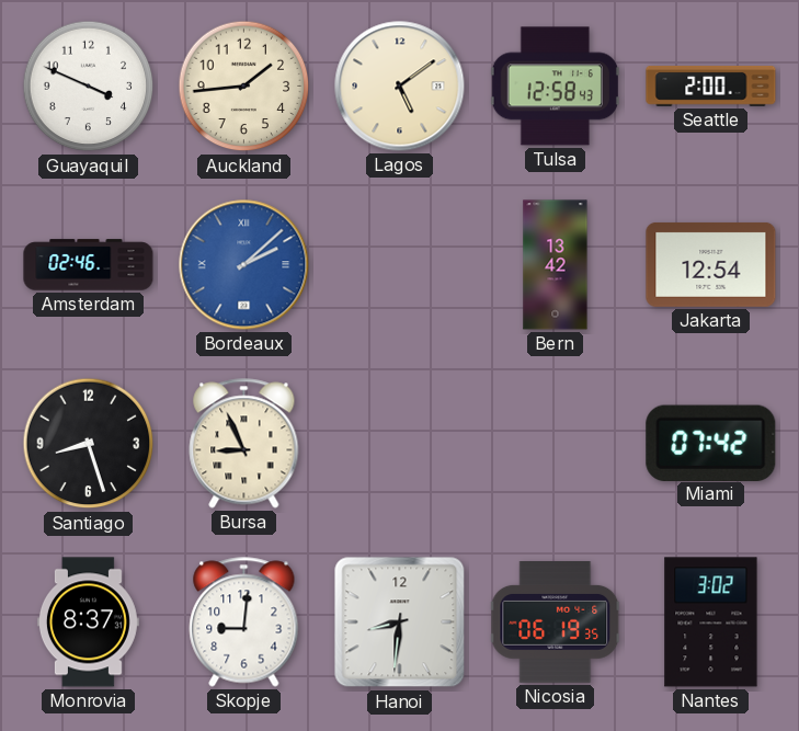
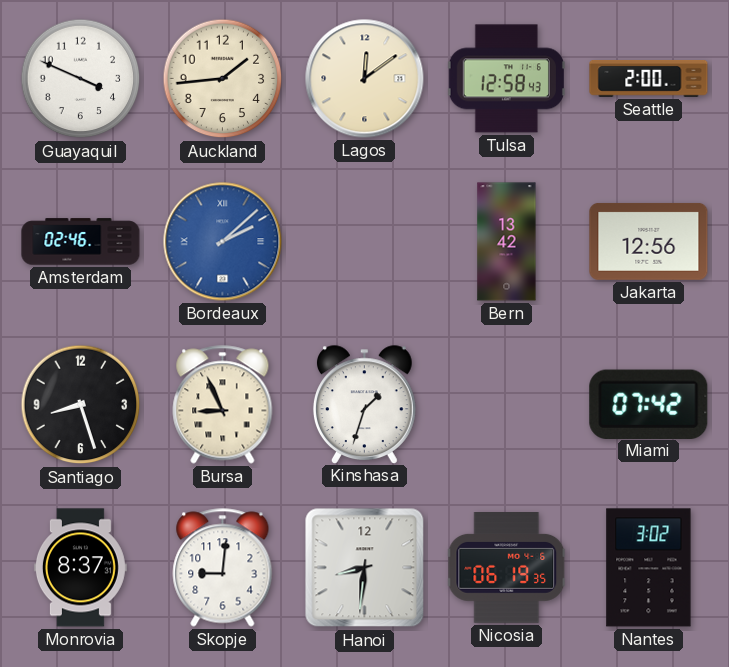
Lagos: 5:09 -> 12:09
Jakarta: 12:54 -> 12:56
Kinshasa: none -> 1:33
